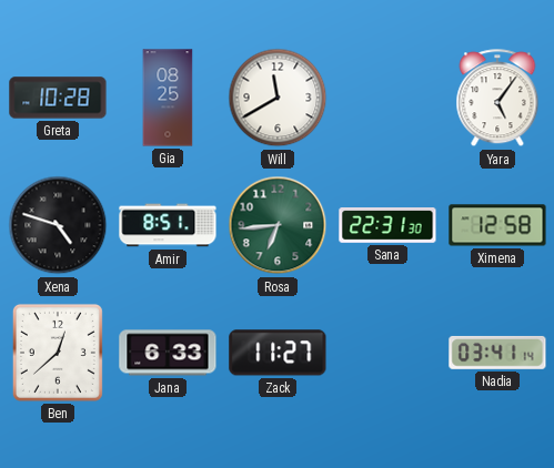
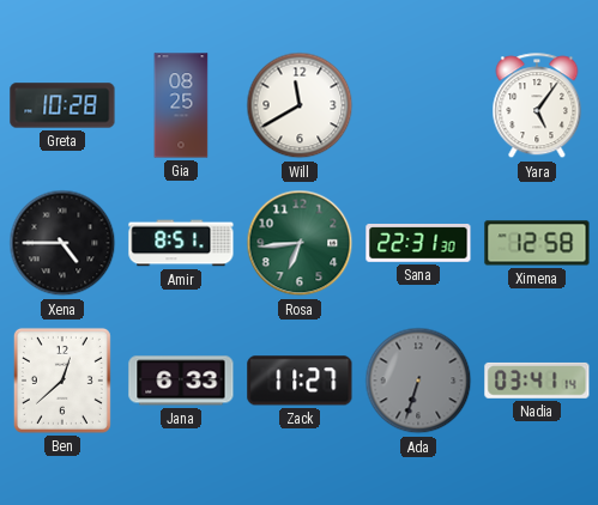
Xena: 4:48 -> 4:45
Ada: none -> 6:33
